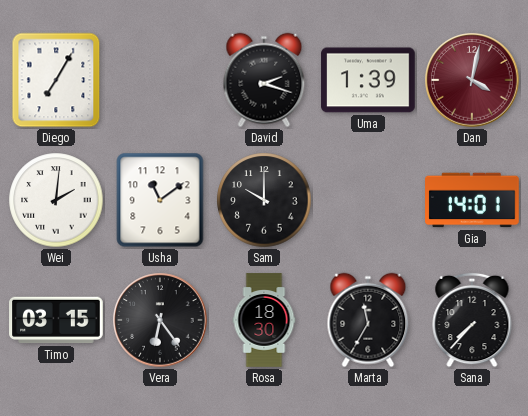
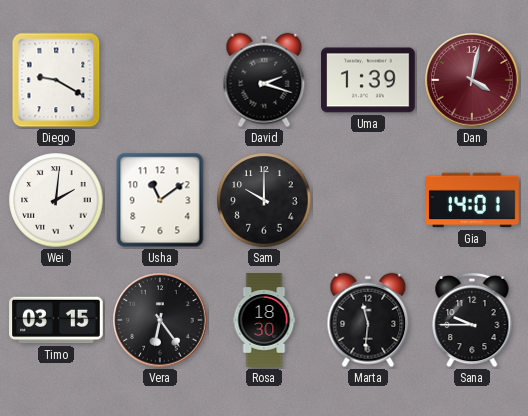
Diego: 7:05 -> 9:20
Marta: 11:35 -> 11:31
Sana: 7:37 -> 9:45
